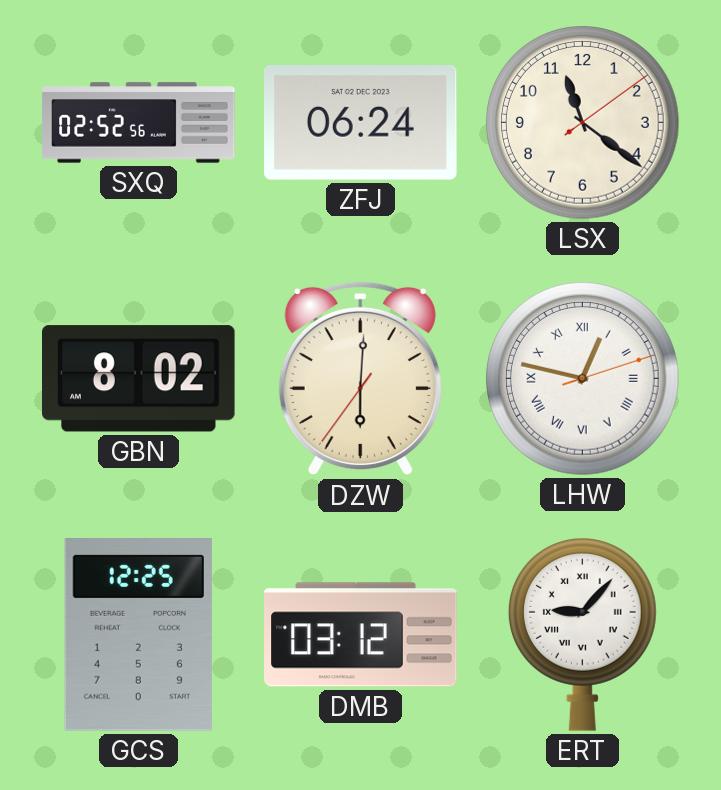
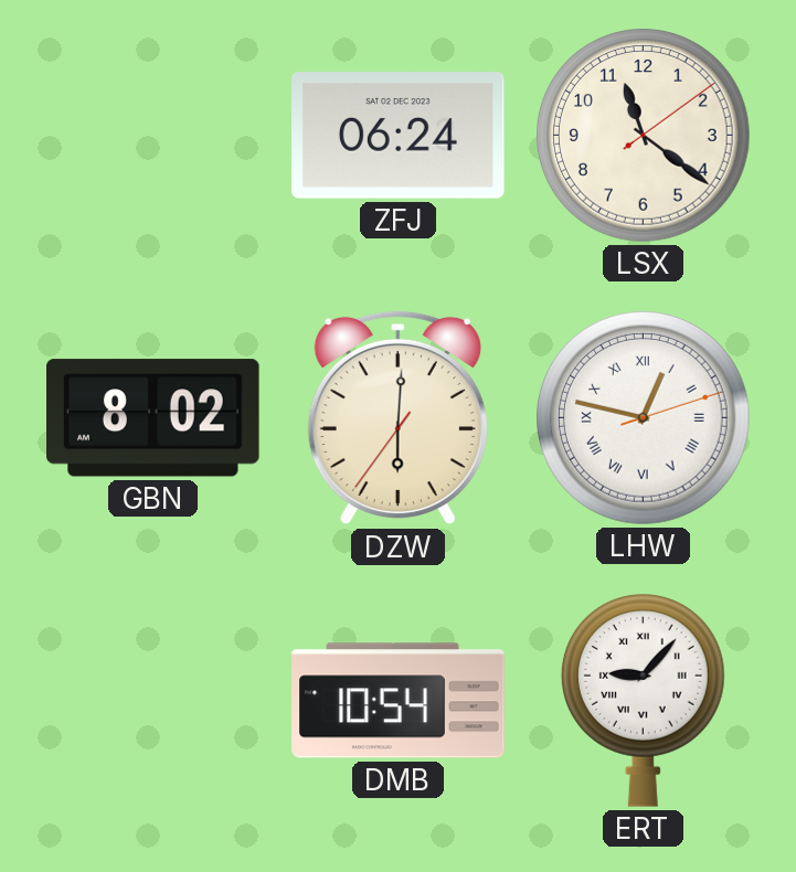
SXQ: 02:52 -> none
GCS: 12:25 -> none
DMB: 03:12 -> 10:54
